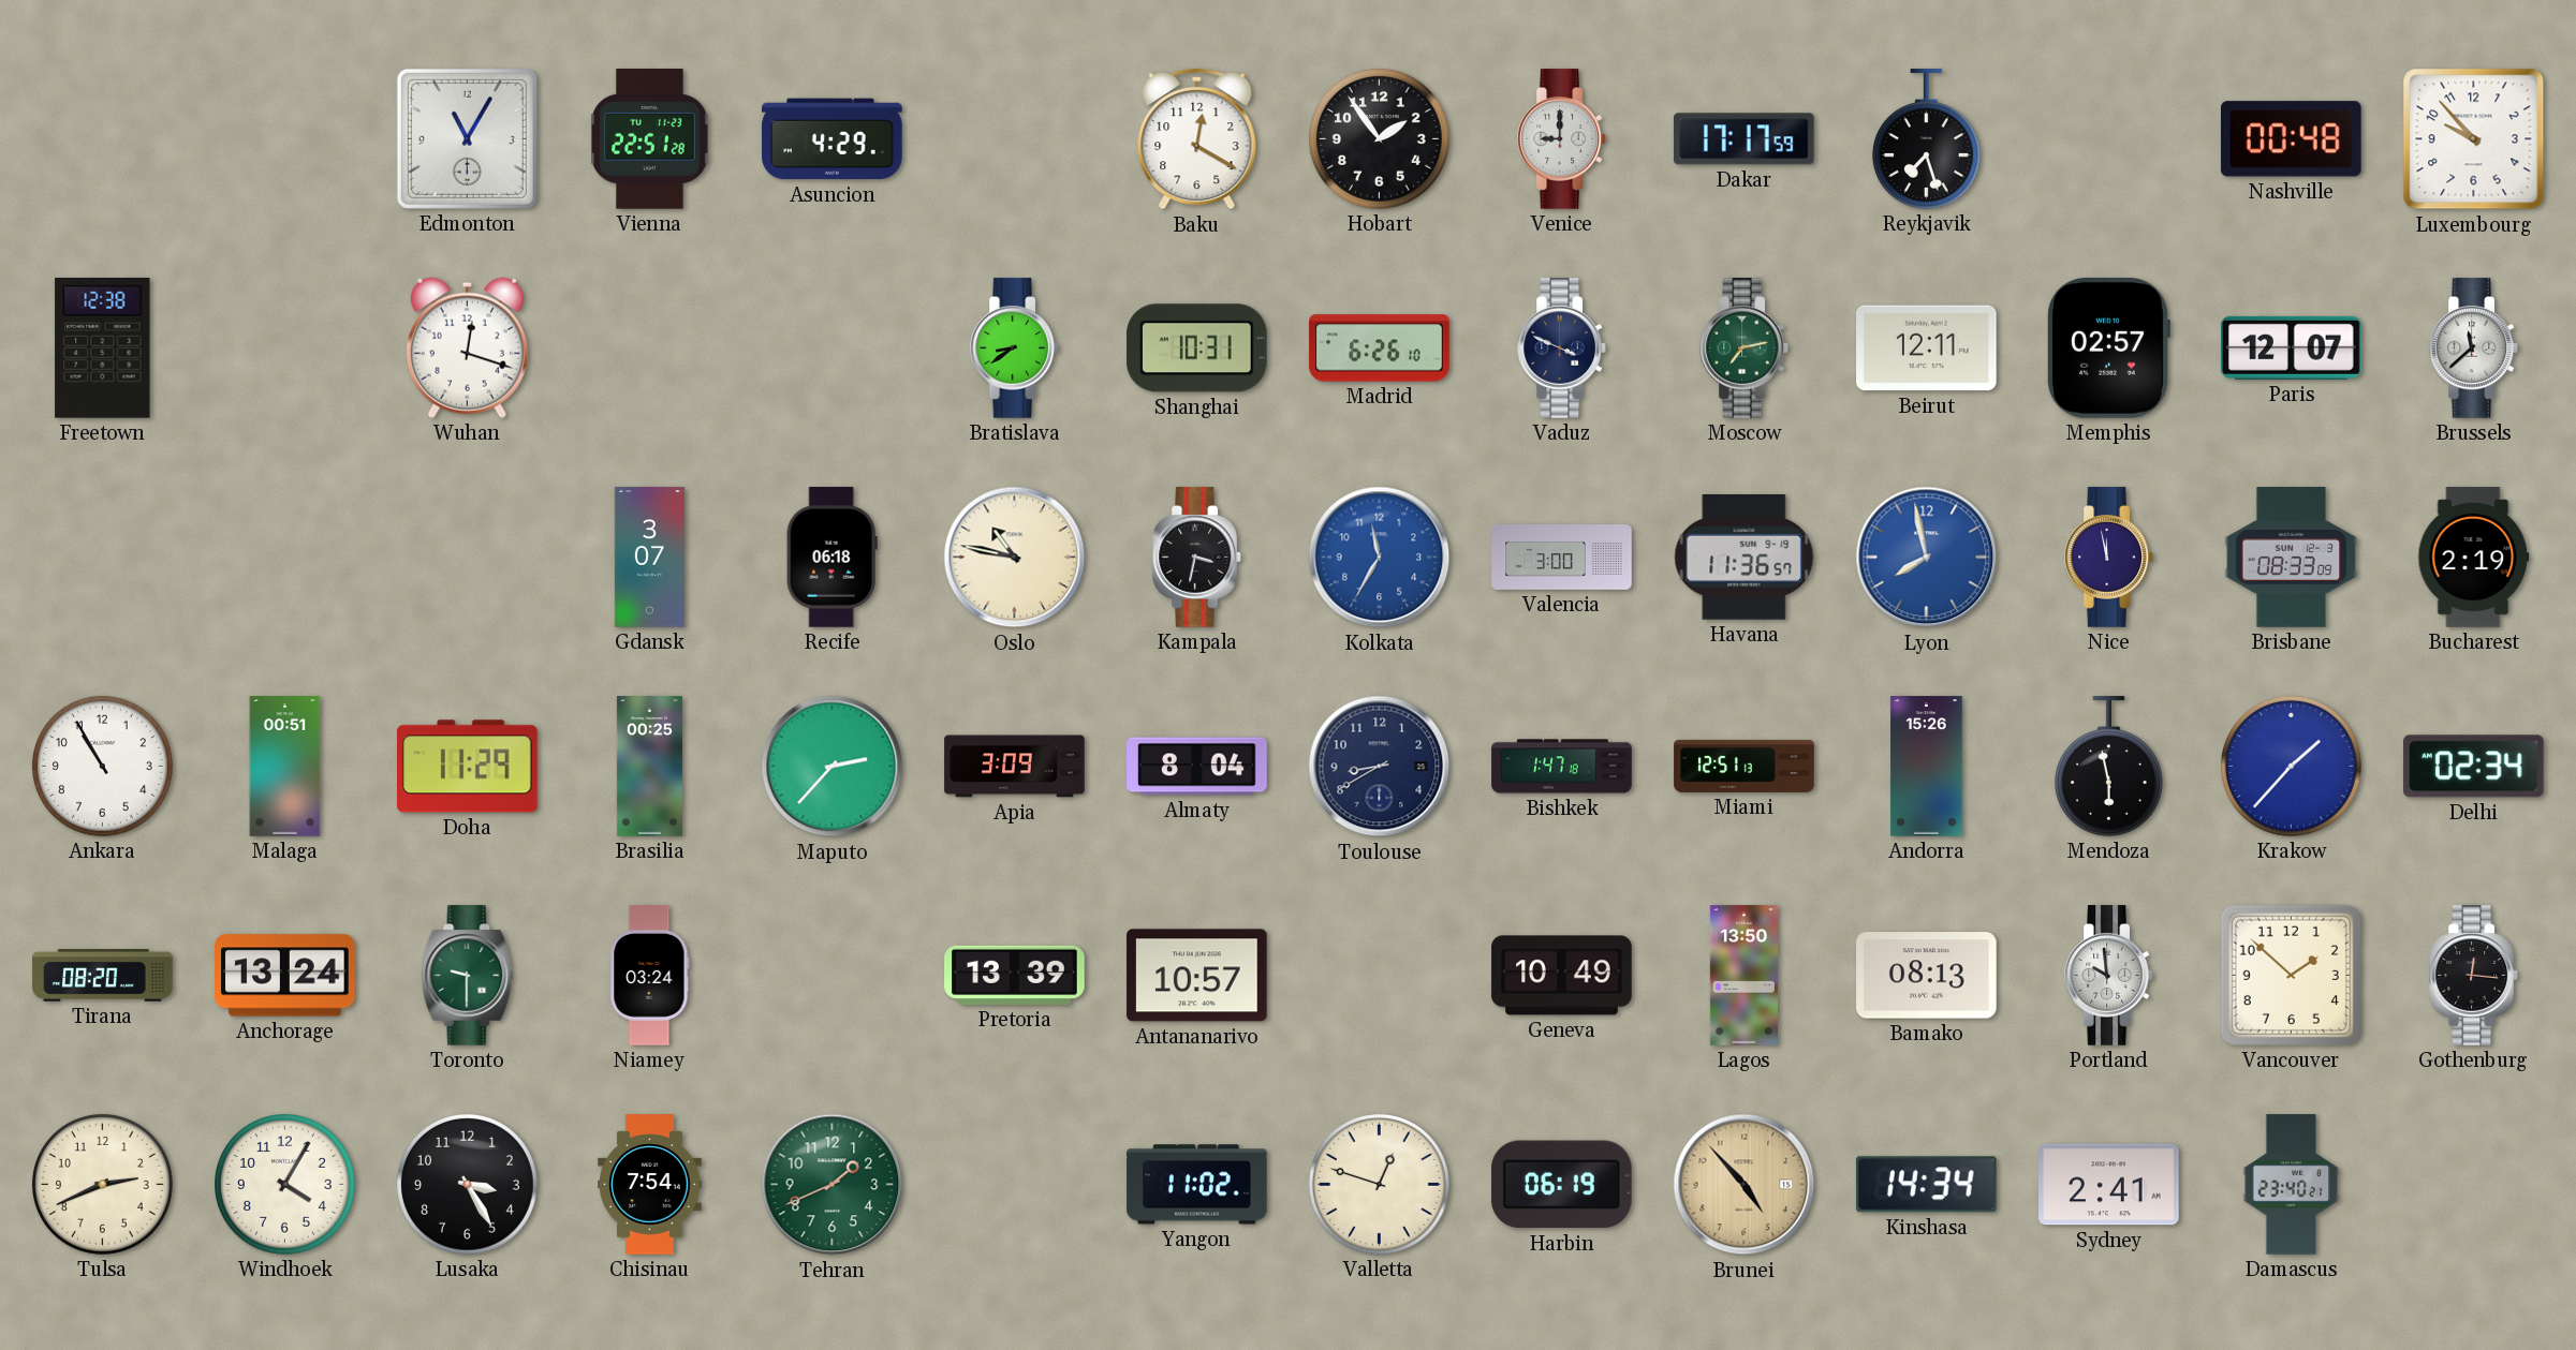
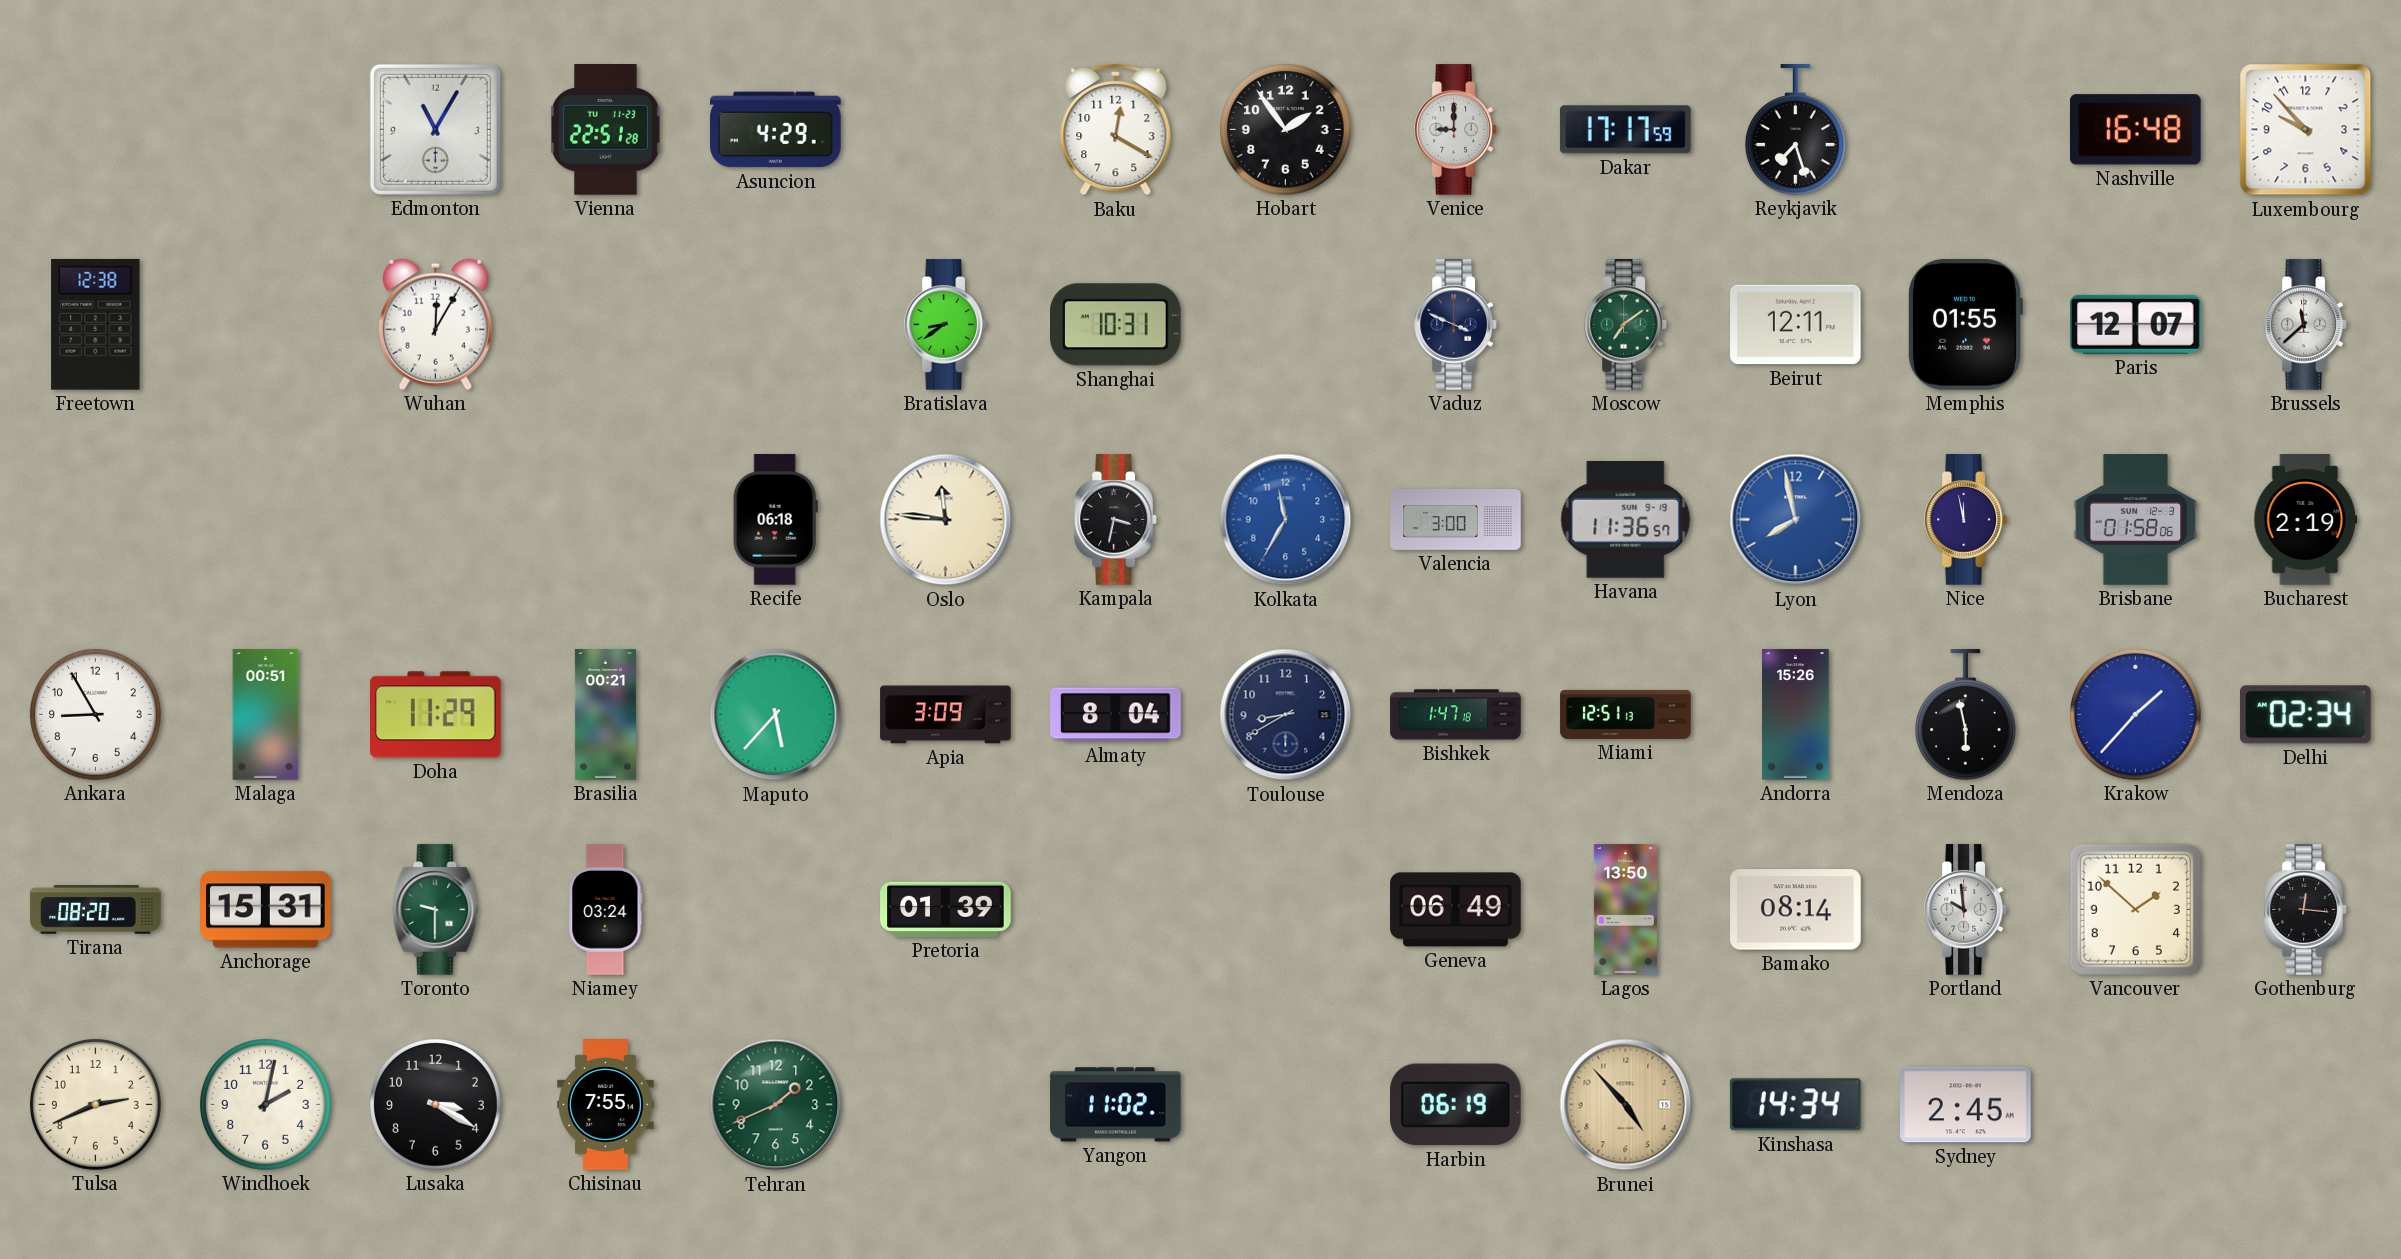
Nashville: 00:48 -> 16:48
Wuhan: 12:18 -> 12:05
Madrid: 6:26 -> none
Moscow: 7:13 -> 7:09
Memphis: 02:57 -> 01:55
Gdansk: 3:07 -> none
Oslo: 10:47 -> 11:46
Brisbane: 08:33 -> 01:58
Ankara: 10:55 -> 8:55
Brasilia: 00:25 -> 00:21
Maputo: 2:37 -> 5:37
Anchorage: 13:24 -> 15:31
Pretoria: 13:39 -> 01:39
Antananarivo: 10:57 -> none
Geneva: 10:49 -> 06:49
Bamako: 08:13 -> 08:14
Windhoek: 4:05 -> 2:02
Lusaka: 3:25 -> 3:20
Chisinau: 7:54 -> 7:55
Valletta: 12:48 -> none
Sydney: 2:41 -> 2:45
Damascus: 23:40 -> none
